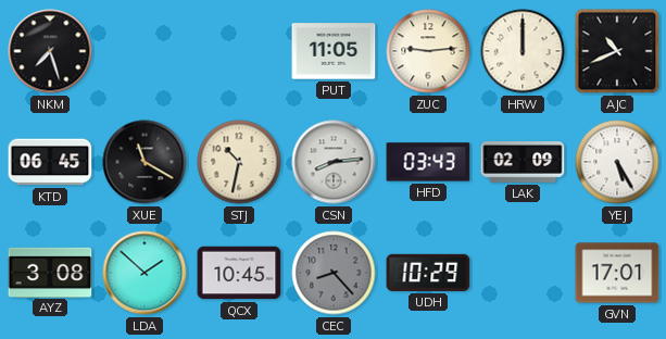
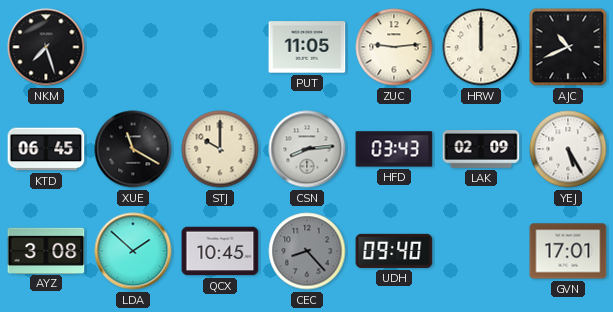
STJ: 10:32 -> 10:00
UDH: 10:29 -> 09:40
